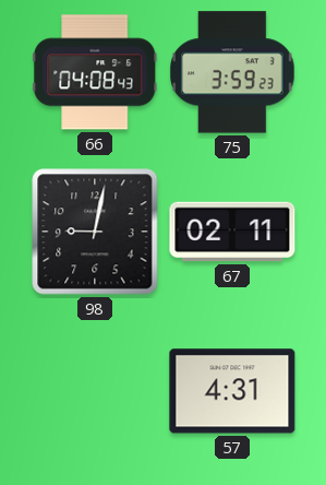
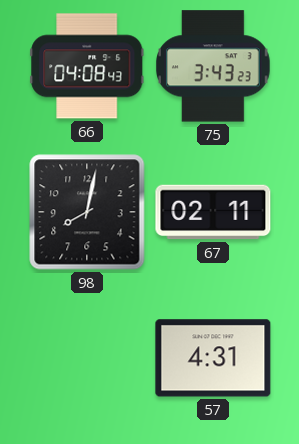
75: 3:59 -> 3:43
98: 9:02 -> 8:02
